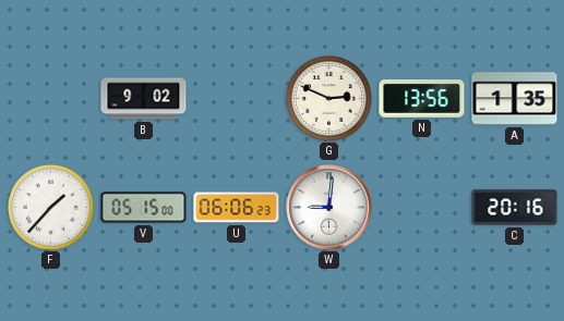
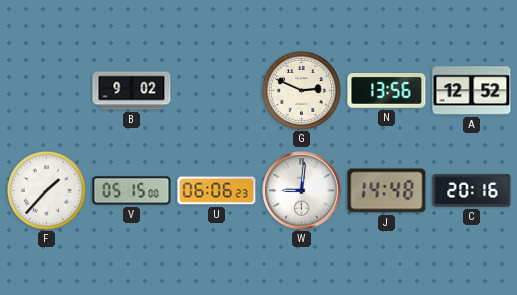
A: 1:35 -> 12:52
J: none -> 14:48
